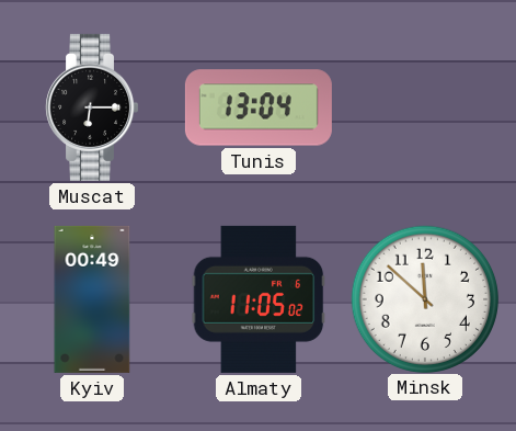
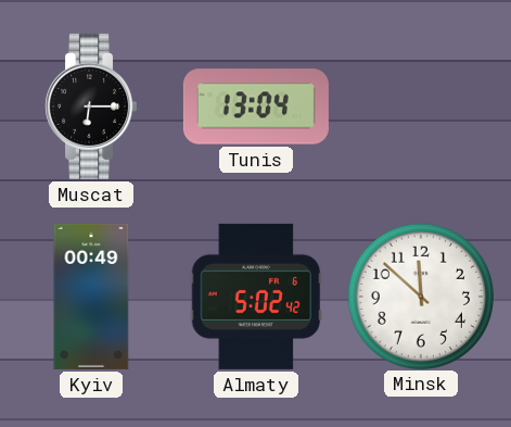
Almaty: 11:05 -> 5:02
